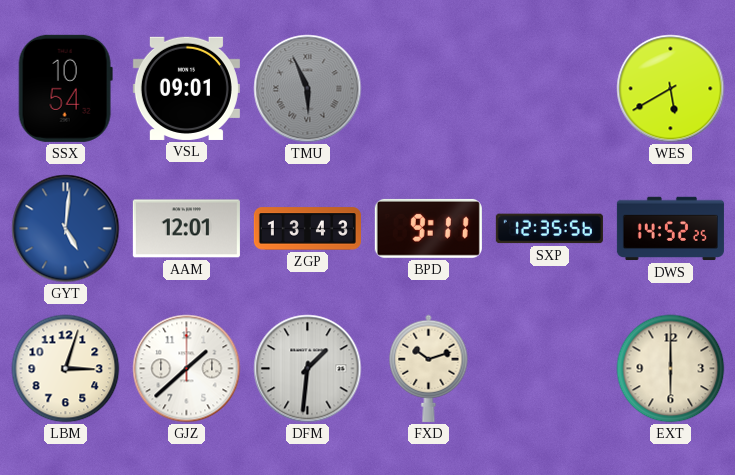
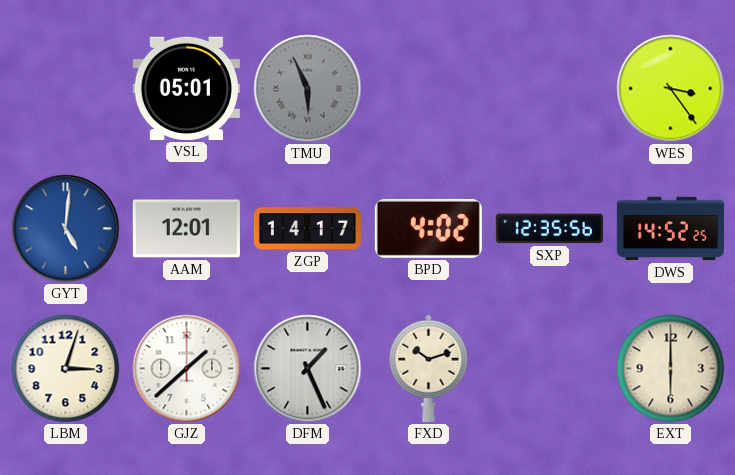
SSX: 10:54 -> none
VSL: 09:01 -> 05:01
WES: 5:40 -> 3:24
ZGP: 13:43 -> 14:17
BPD: 9:11 -> 4:02
DFM: 1:31 -> 1:26
